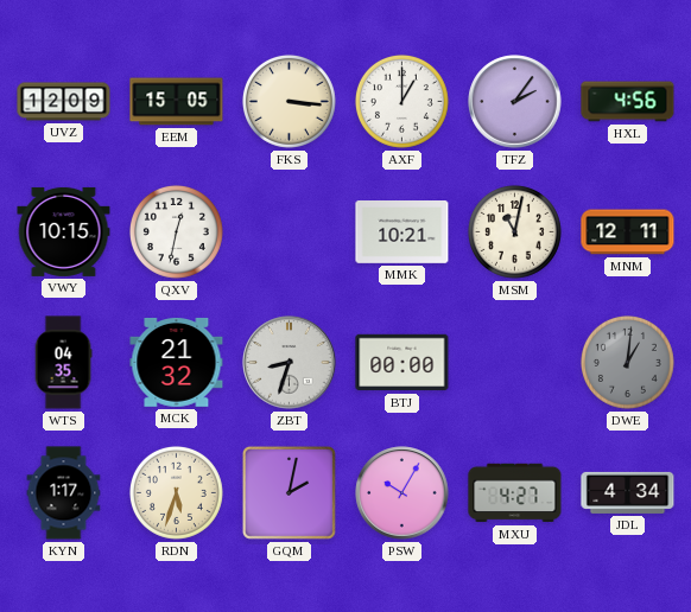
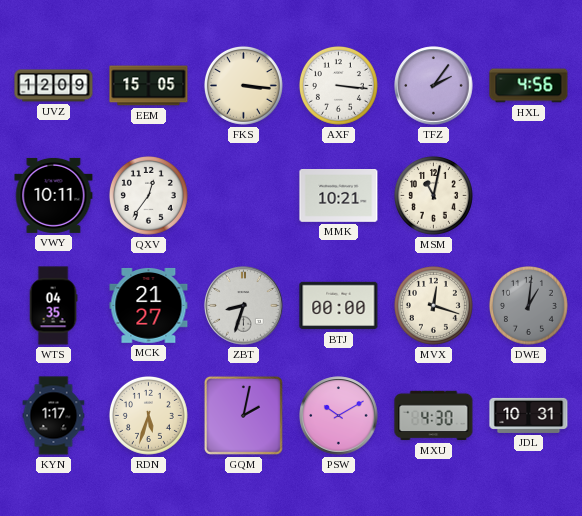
AXF: 1:00 -> 3:16
VWY: 10:15 -> 10:11
QXV: 12:32 -> 12:36
MNM: 12:11 -> none
MCK: 21:32 -> 21:27
MVX: none -> 12:18
PSW: 10:05 -> 10:10
MXU: 4:27 -> 4:30
JDL: 4:34 -> 10:31
